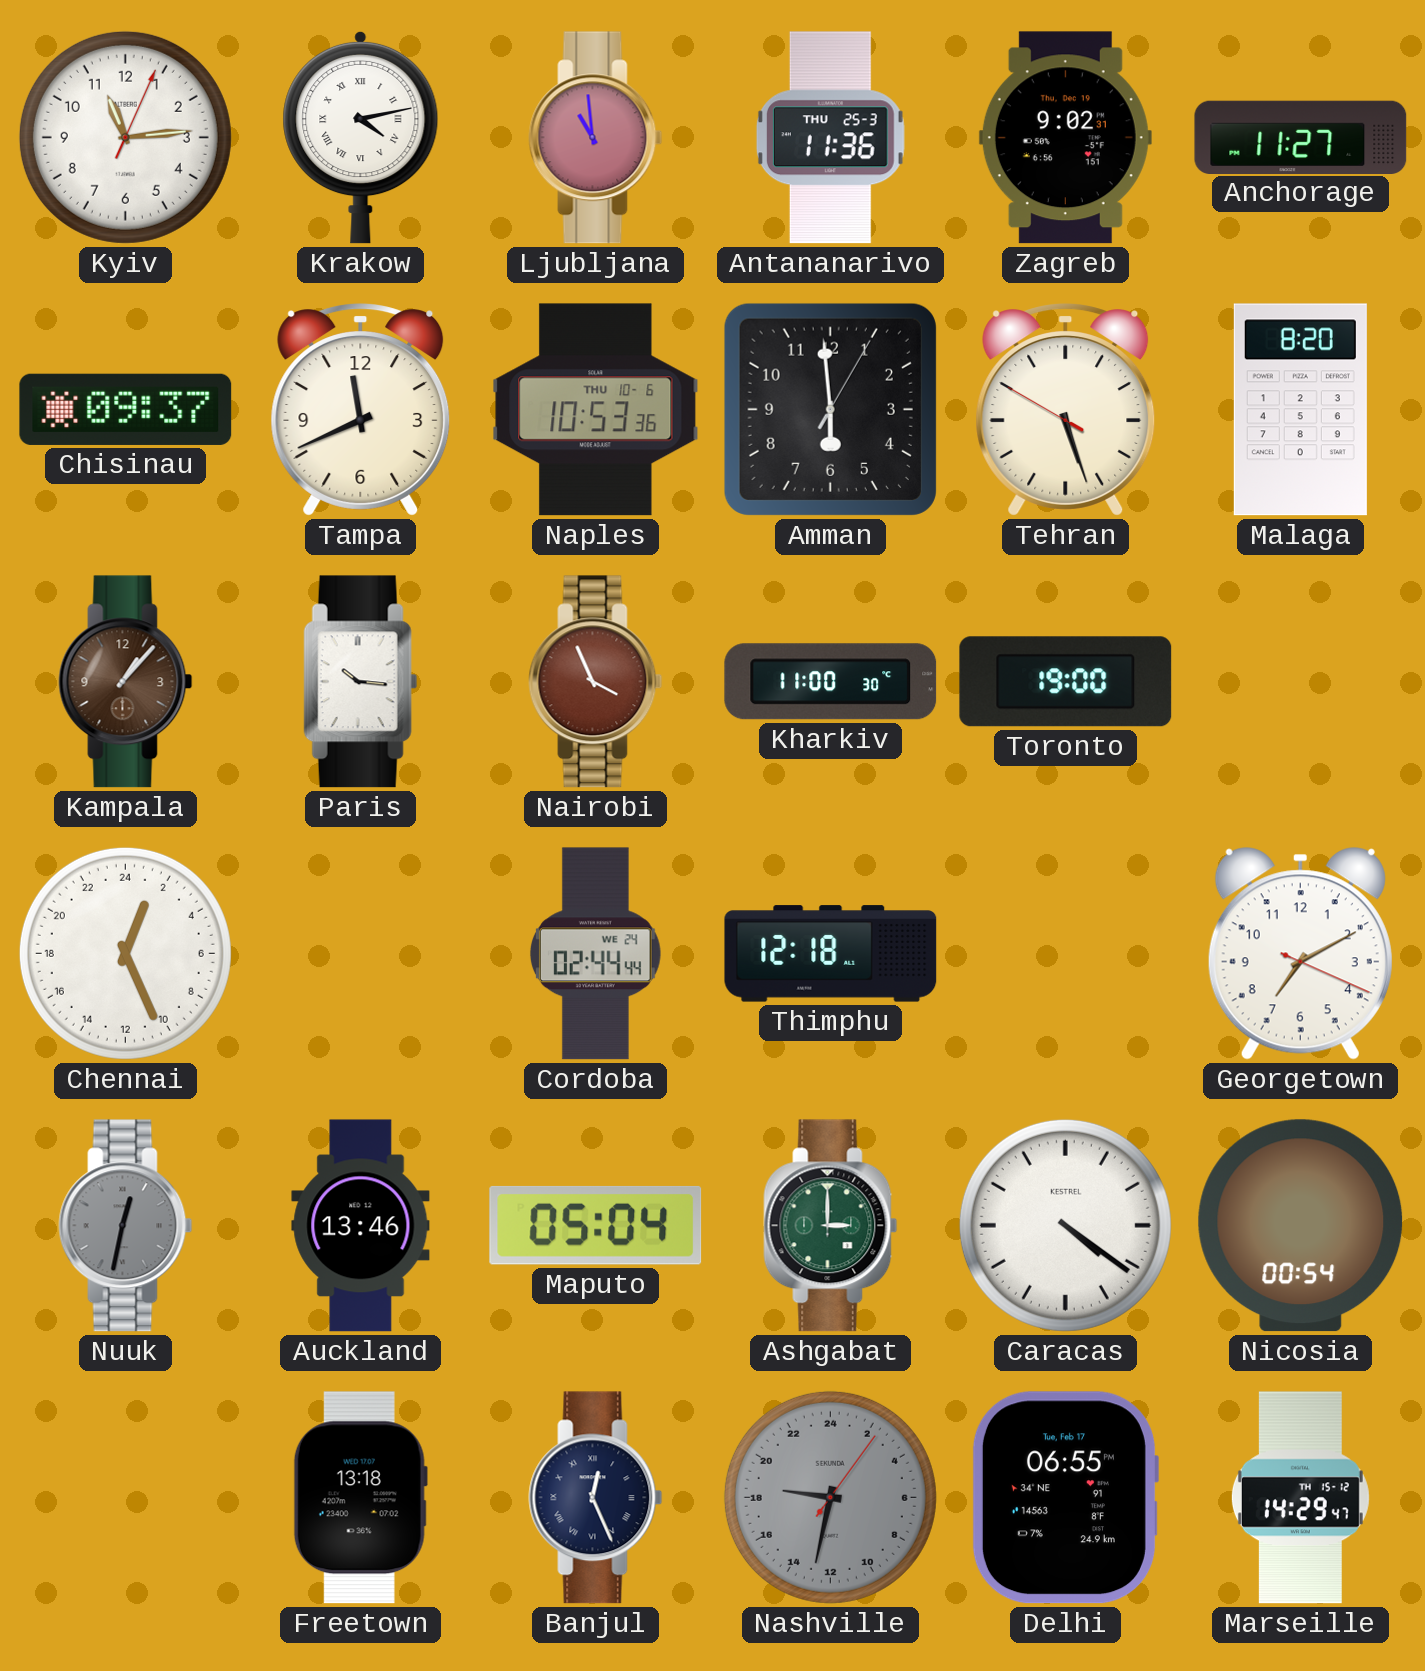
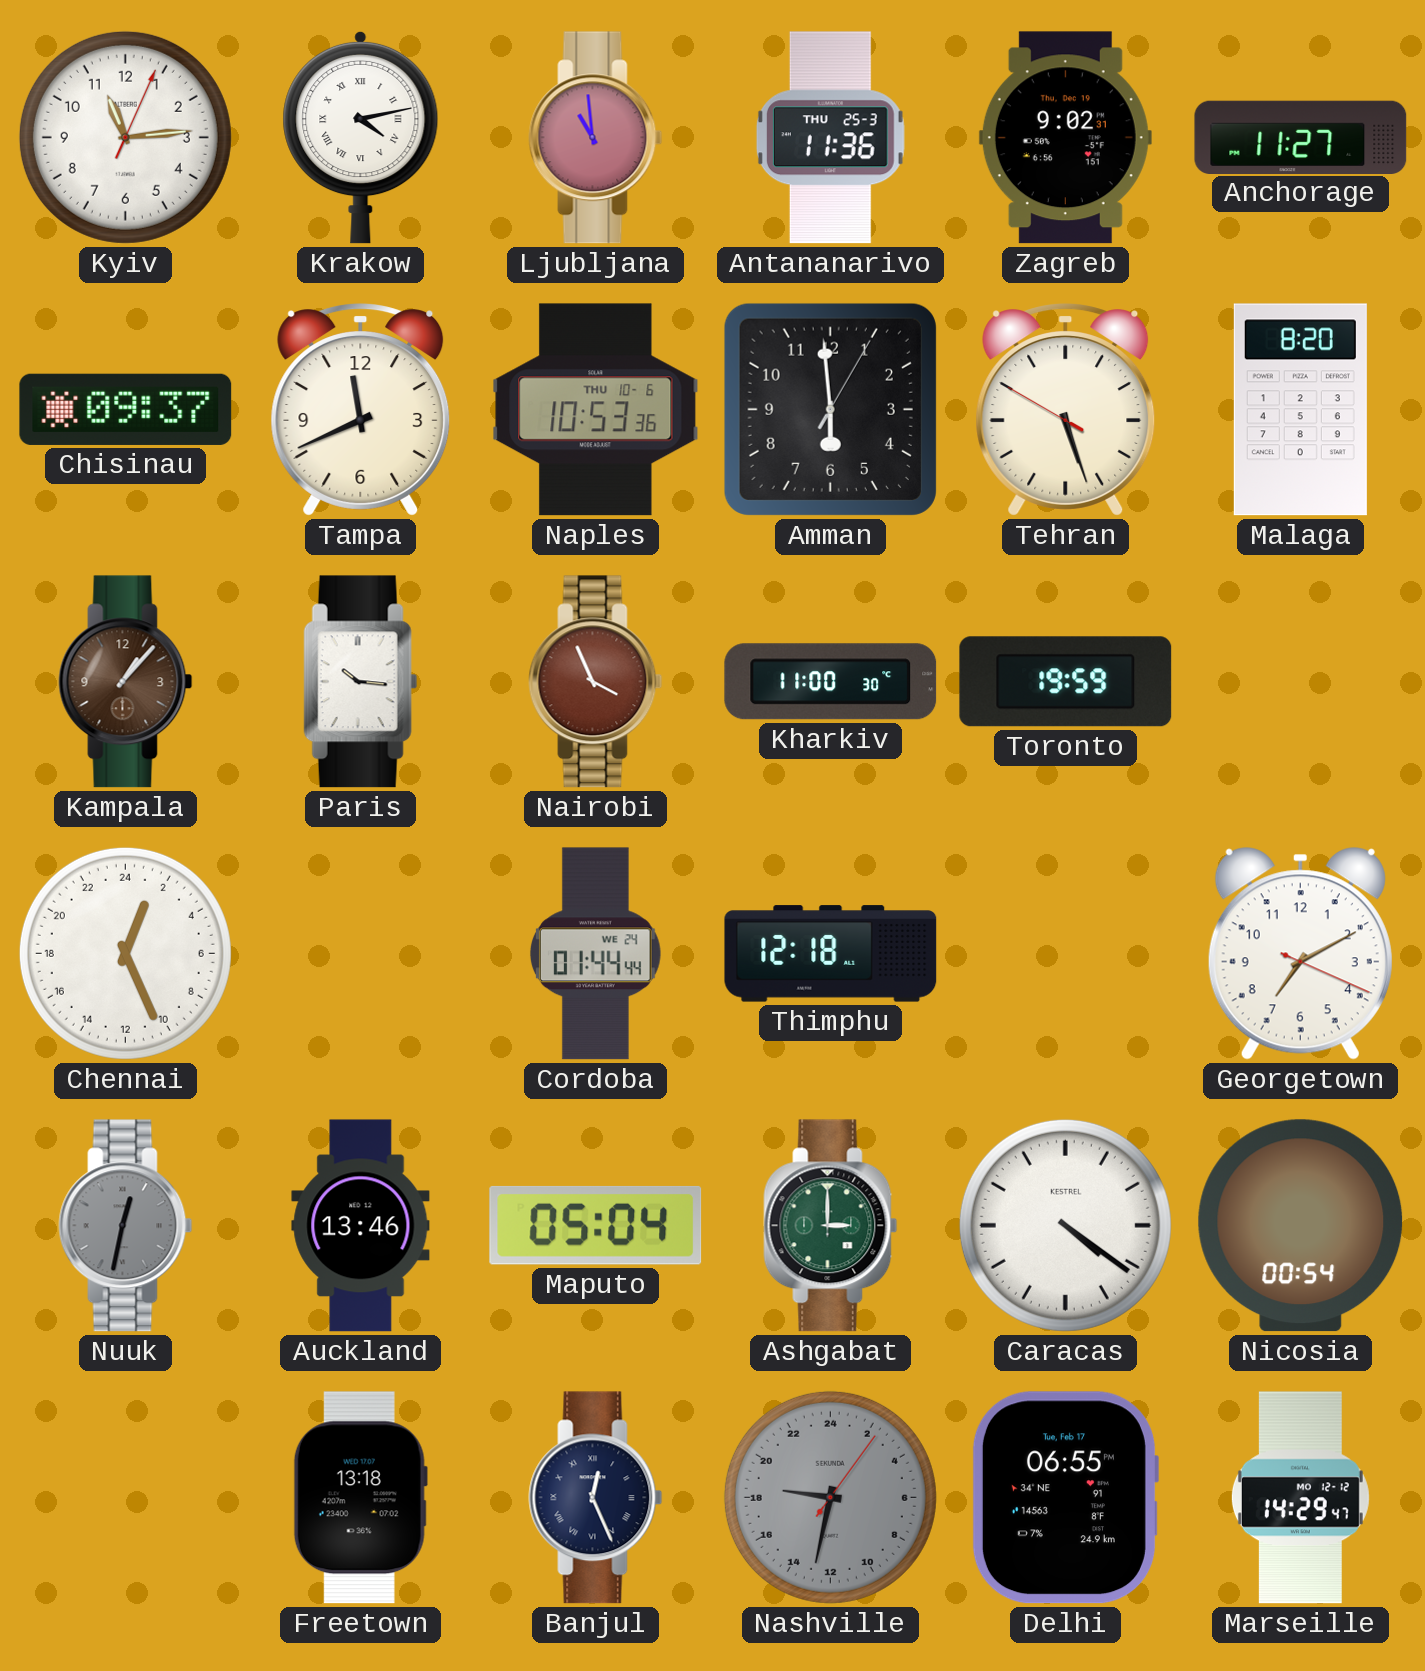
Toronto: 19:00 -> 19:59
Cordoba: 02:44 -> 01:44
Marseille date: TH 15-12 -> MO 12-12
